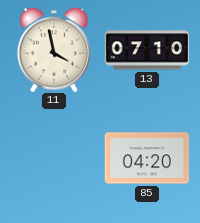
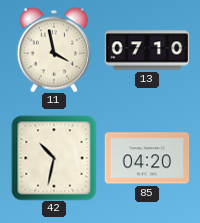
42: none -> 10:32
